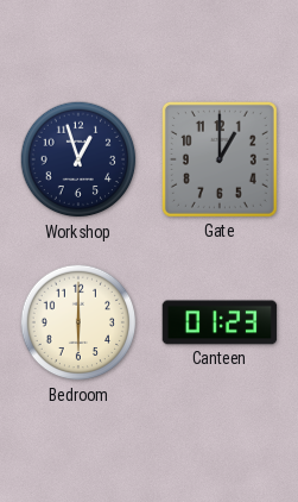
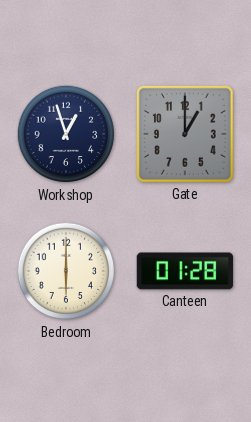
Canteen: 01:23 -> 01:28
